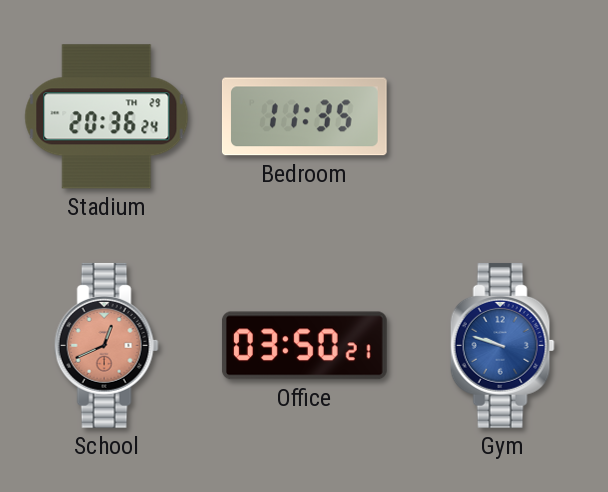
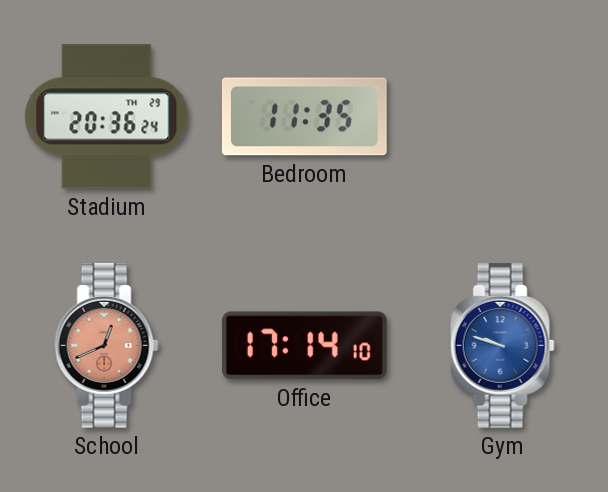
Office: 03:50 -> 17:14
